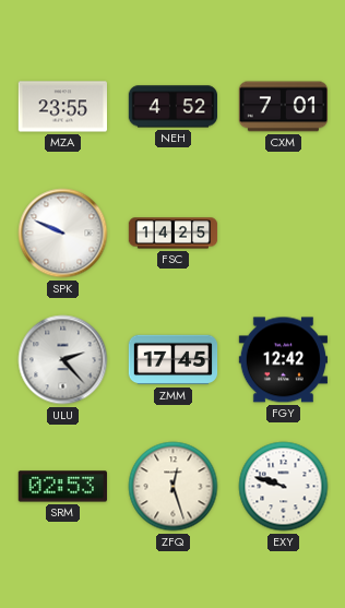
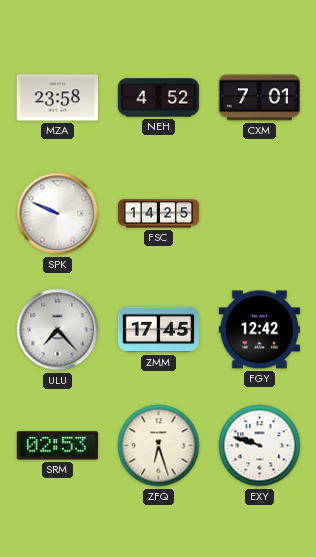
MZA: 23:55 -> 23:58
ULU: 2:23 -> 7:23
ZFQ: 12:27 -> 6:27
